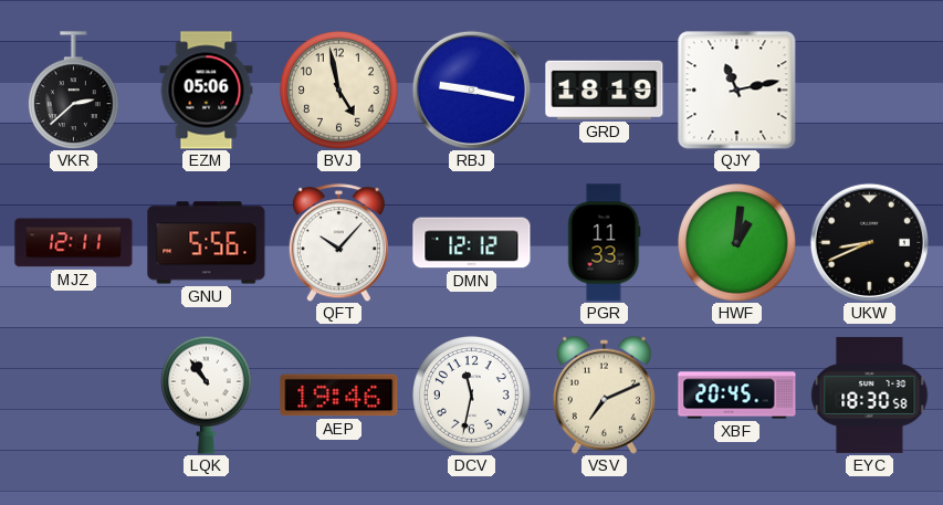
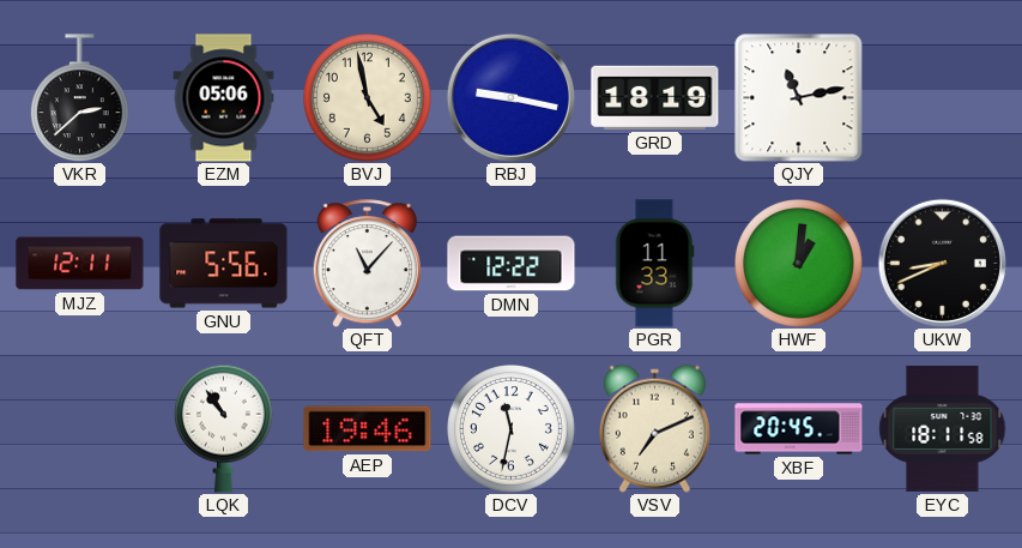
QFT: 10:07 -> 11:07
DMN: 12:12 -> 12:22
EYC: 18:30 -> 18:11
